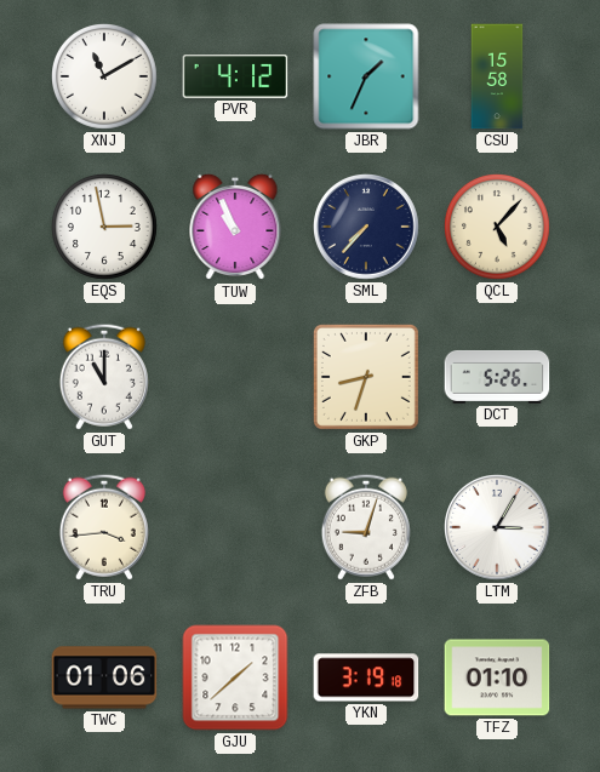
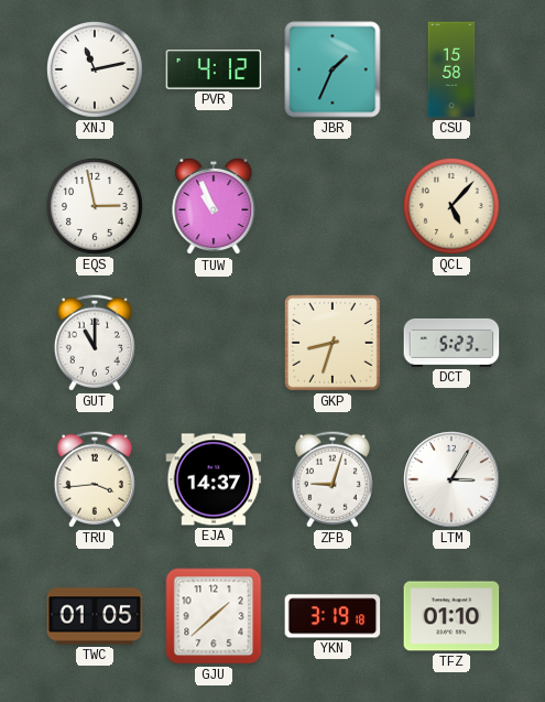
XNJ: 11:10 -> 11:13
SML: 7:37 -> none
DCT: 5:26 -> 5:23
EJA: none -> 14:37
TWC: 01:06 -> 01:05
